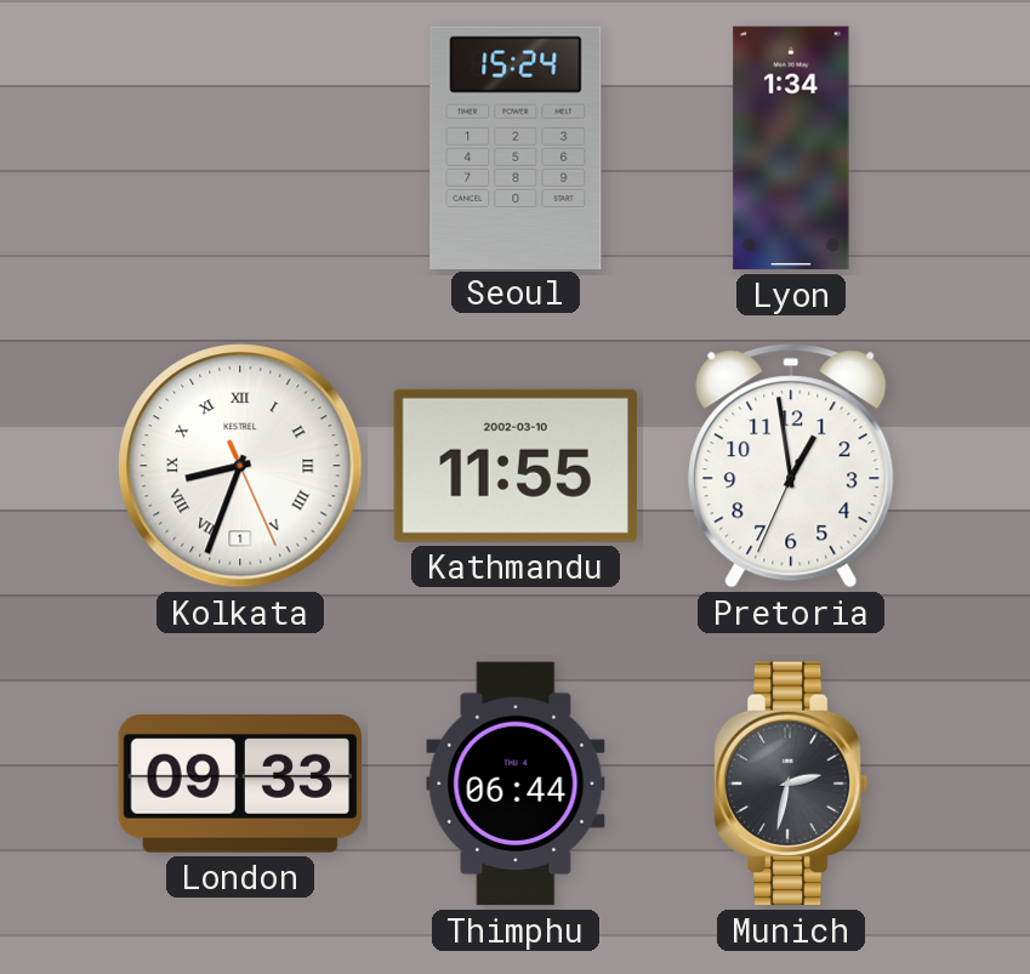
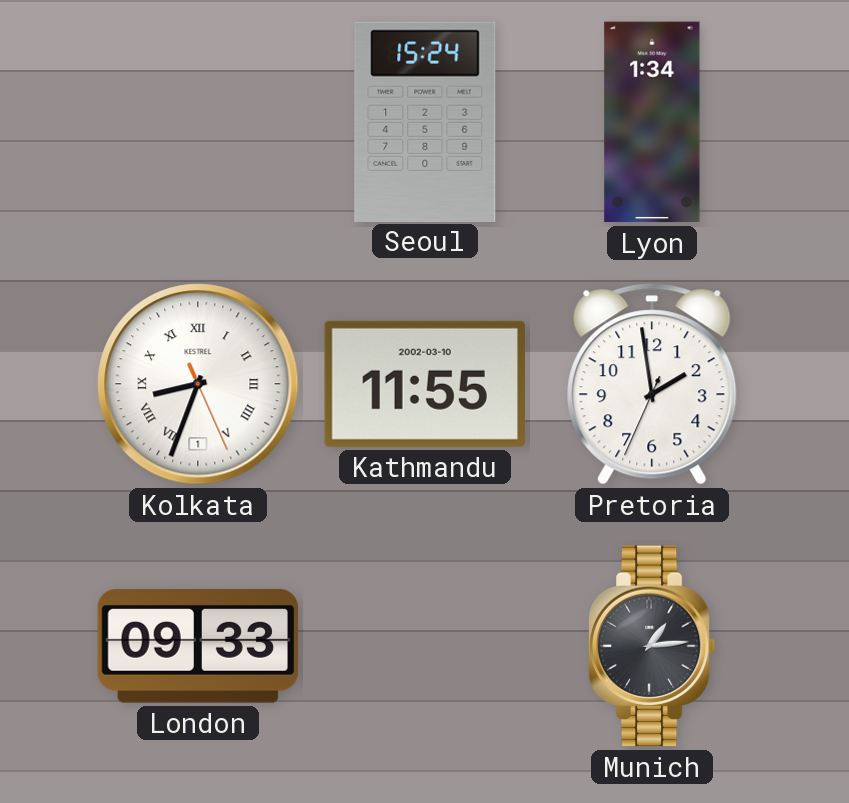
Pretoria: 12:58 -> 1:58
Thimphu: 06:44 -> none
Munich: 2:32 -> 1:14
